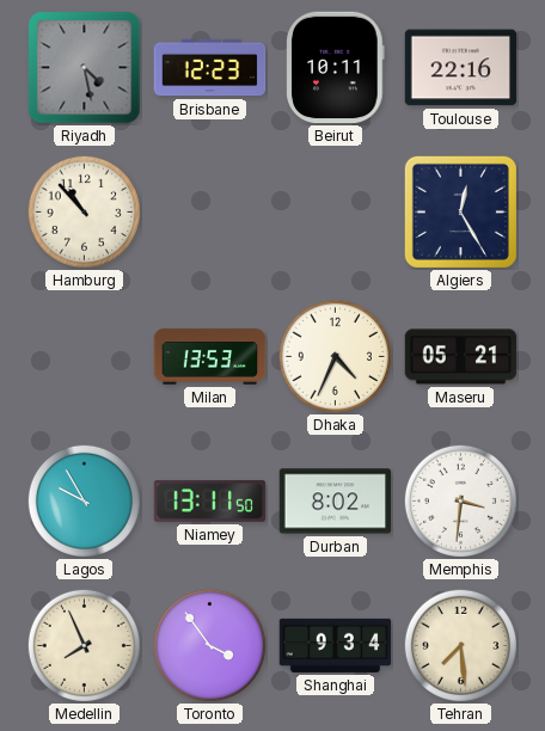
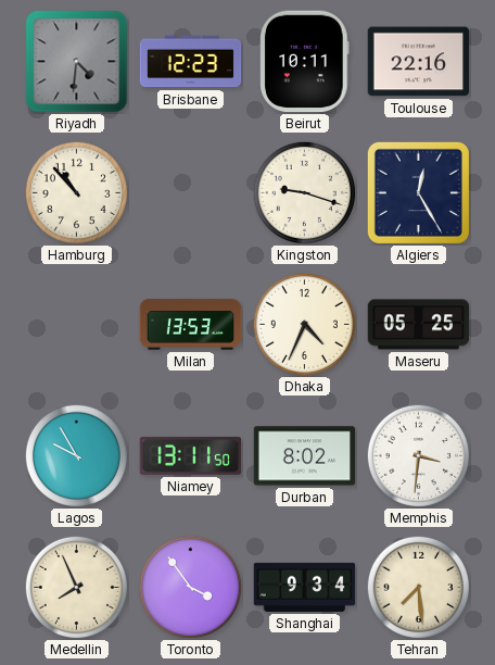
Riyadh: 4:28 -> 4:31
Kingston: none -> 9:18
Maseru: 05:21 -> 05:25
